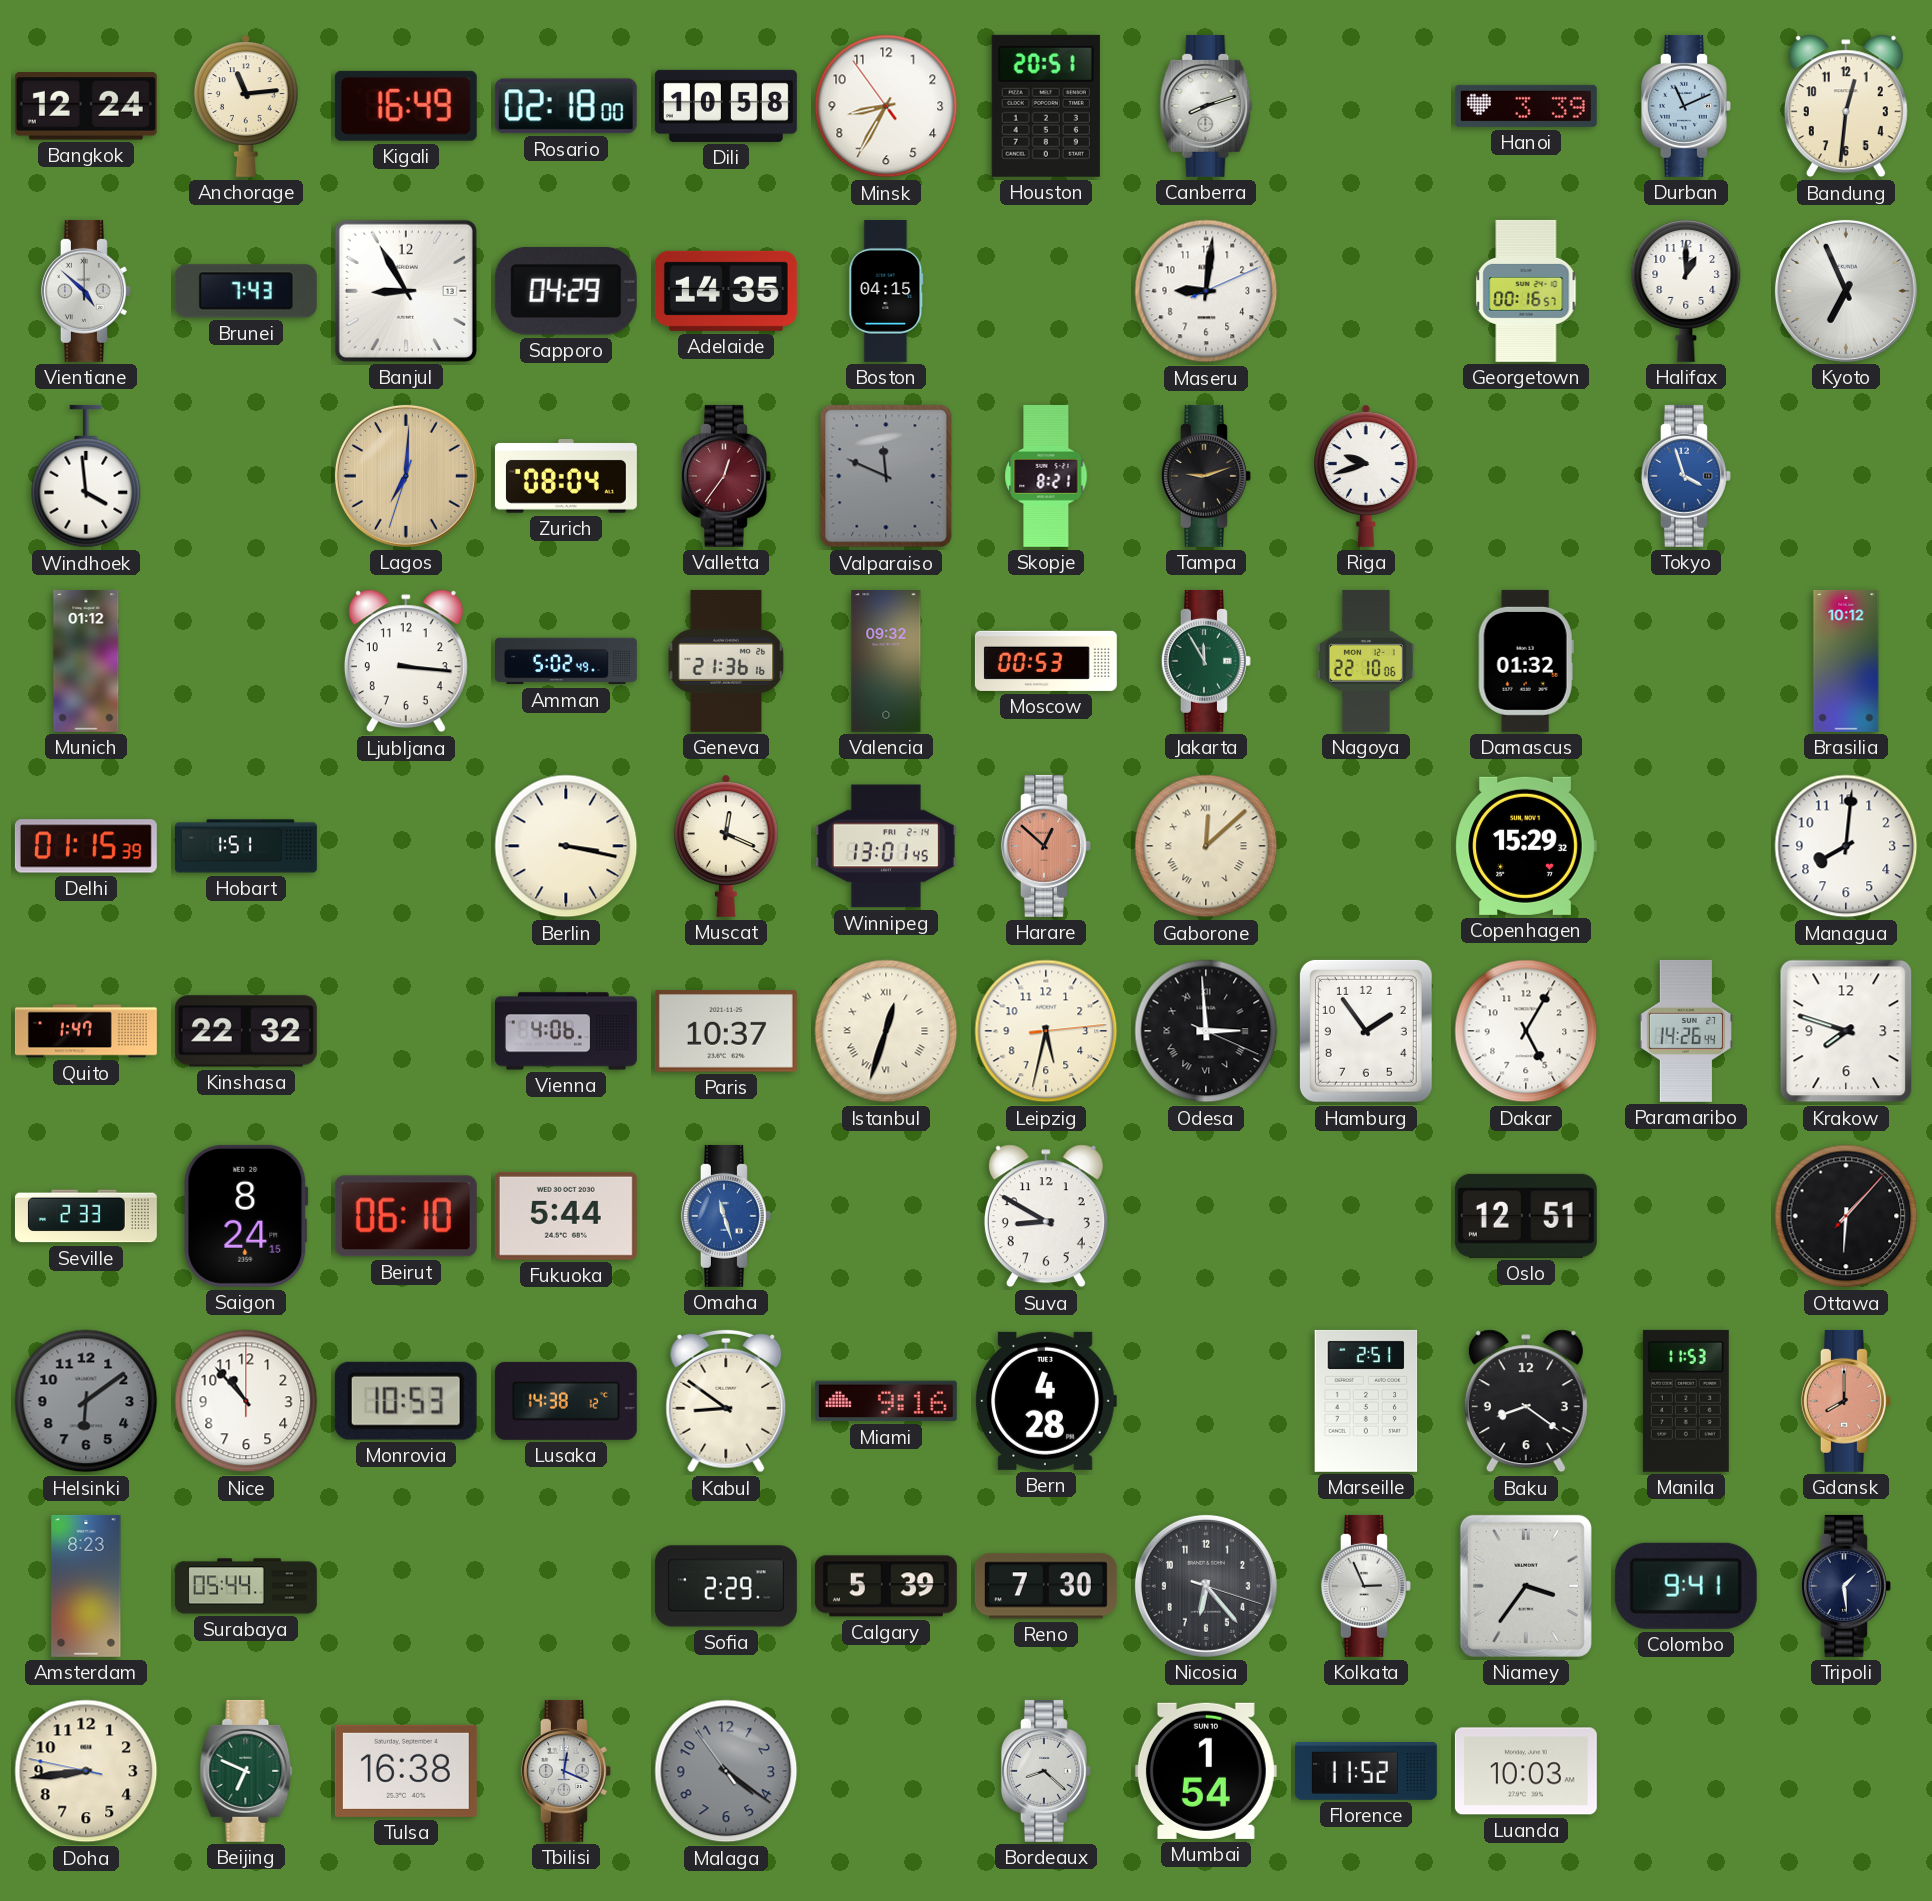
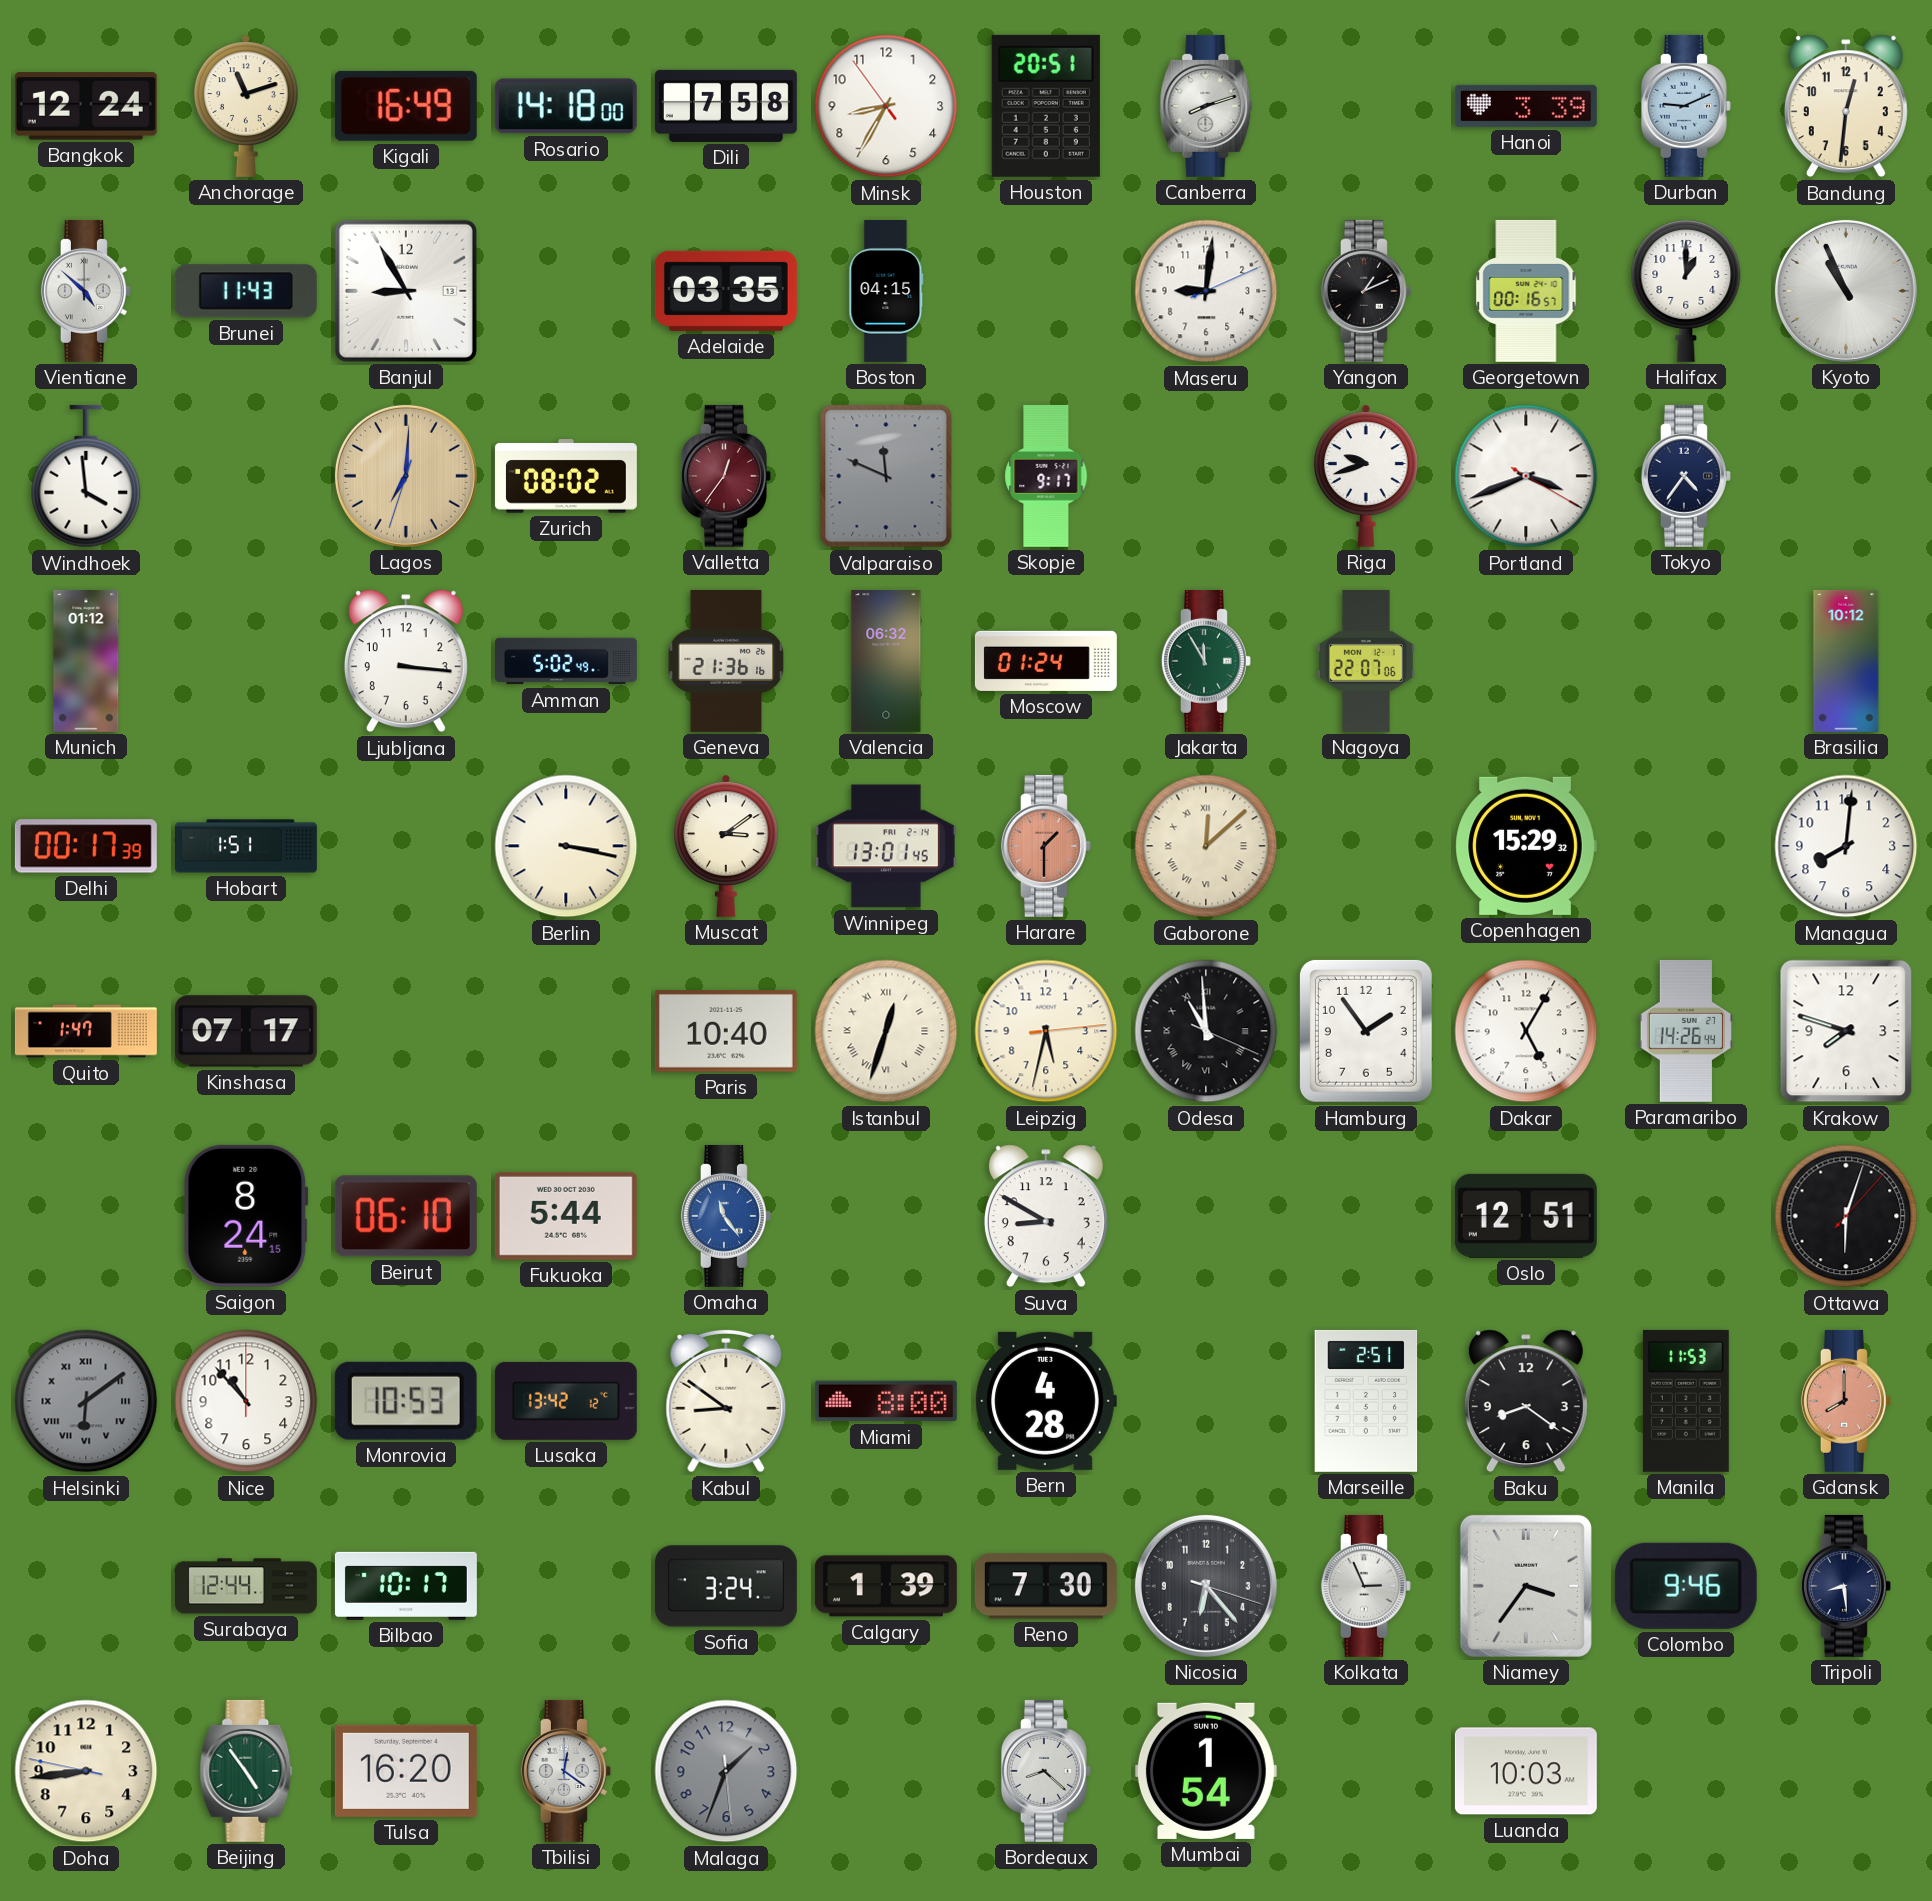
Anchorage: 11:14 -> 11:12
Rosario: 02:18 -> 14:18
Dili: 10:58 -> 7:58
Durban: 11:11 -> 9:11
Brunei: 7:43 -> 11:43
Sapporo: 04:29 -> none
Adelaide: 14:35 -> 03:35
Yangon: none -> 1:11
Kyoto: 6:56 -> 10:56
Zurich: 08:04 -> 08:02
Skopje: 8:21 -> 9:17
Tampa: 9:12 -> none
Portland: none -> 3:41
Tokyo: 3:57 -> 4:36
Tokyo dial: blue -> navy
Valencia: 09:32 -> 06:32
Moscow: 00:53 -> 01:24
Nagoya: 22:10 -> 22:07
Damascus: 01:32 -> none
Delhi: 01:15 -> 00:17
Muscat: 12:19 -> 3:09
Harare: 12:52 -> 1:30
Kinshasa: 22:32 -> 07:17
Vienna: 4:06 -> none
Paris: 10:37 -> 10:40
Odesa: 2:59 -> 10:59
Seville: 2:33 -> none
Omaha: 11:27 -> 11:24
Ottawa: 6:07 -> 6:03
Helsinki numerals: Arabic -> Roman
Lusaka: 14:38 -> 13:42
Miami: 9:16 -> 8:00
Amsterdam: 8:23 -> none
Surabaya: 05:44 -> 12:44
Bilbao: none -> 10:17
Sofia: 2:29 -> 3:24
Calgary: 5:39 -> 1:39
Colombo: 9:41 -> 9:46
Tripoli: 1:29 -> 8:29
Beijing: 6:49 -> 4:54
Tulsa: 16:38 -> 16:20
Tbilisi: 12:19 -> 12:21
Malaga: 4:20 -> 1:33
Florence: 11:52 -> none
